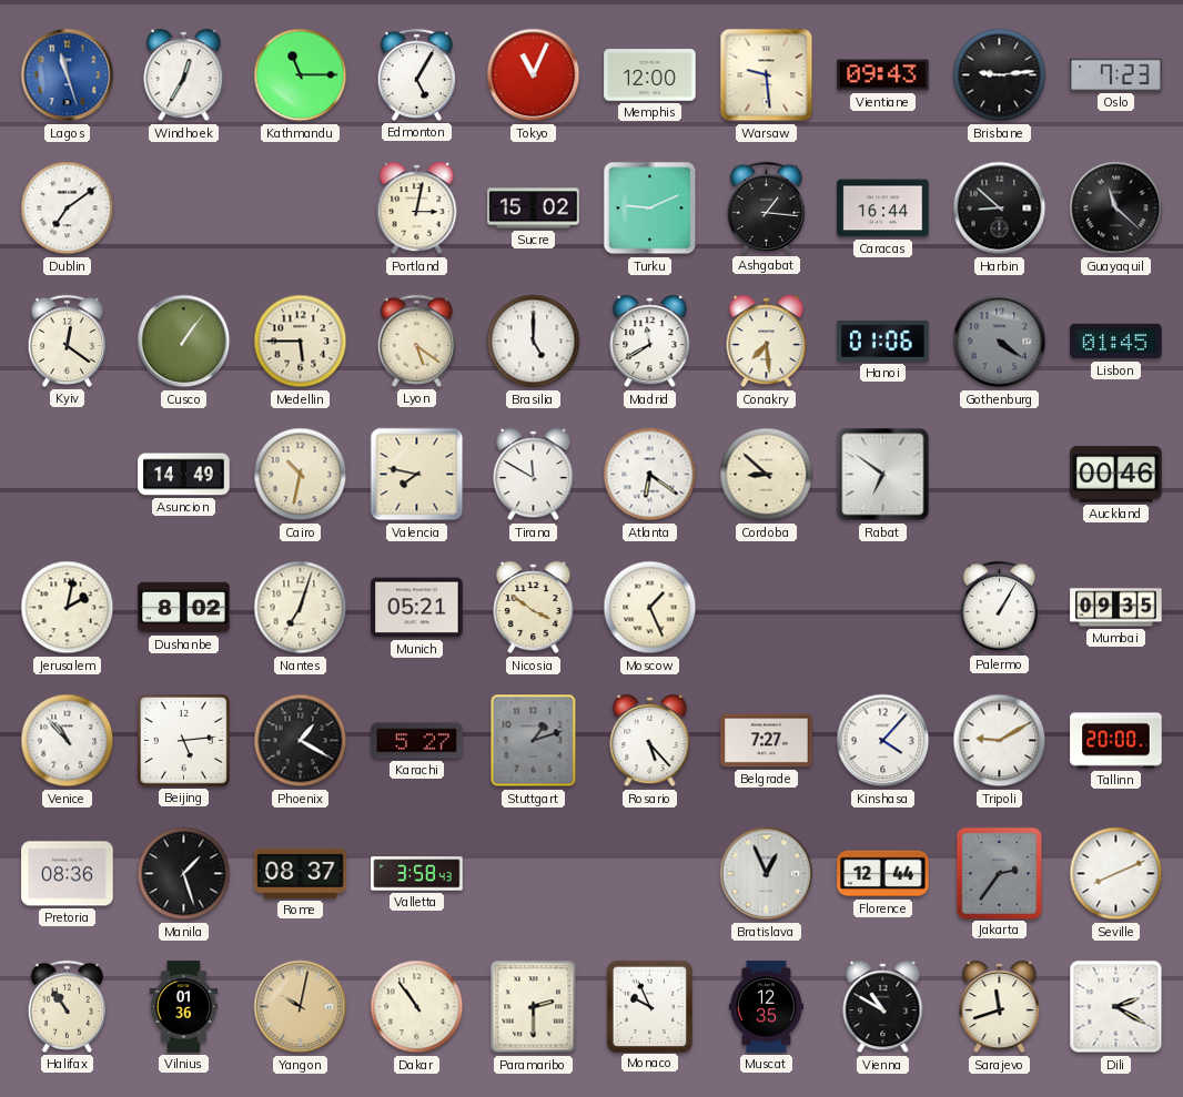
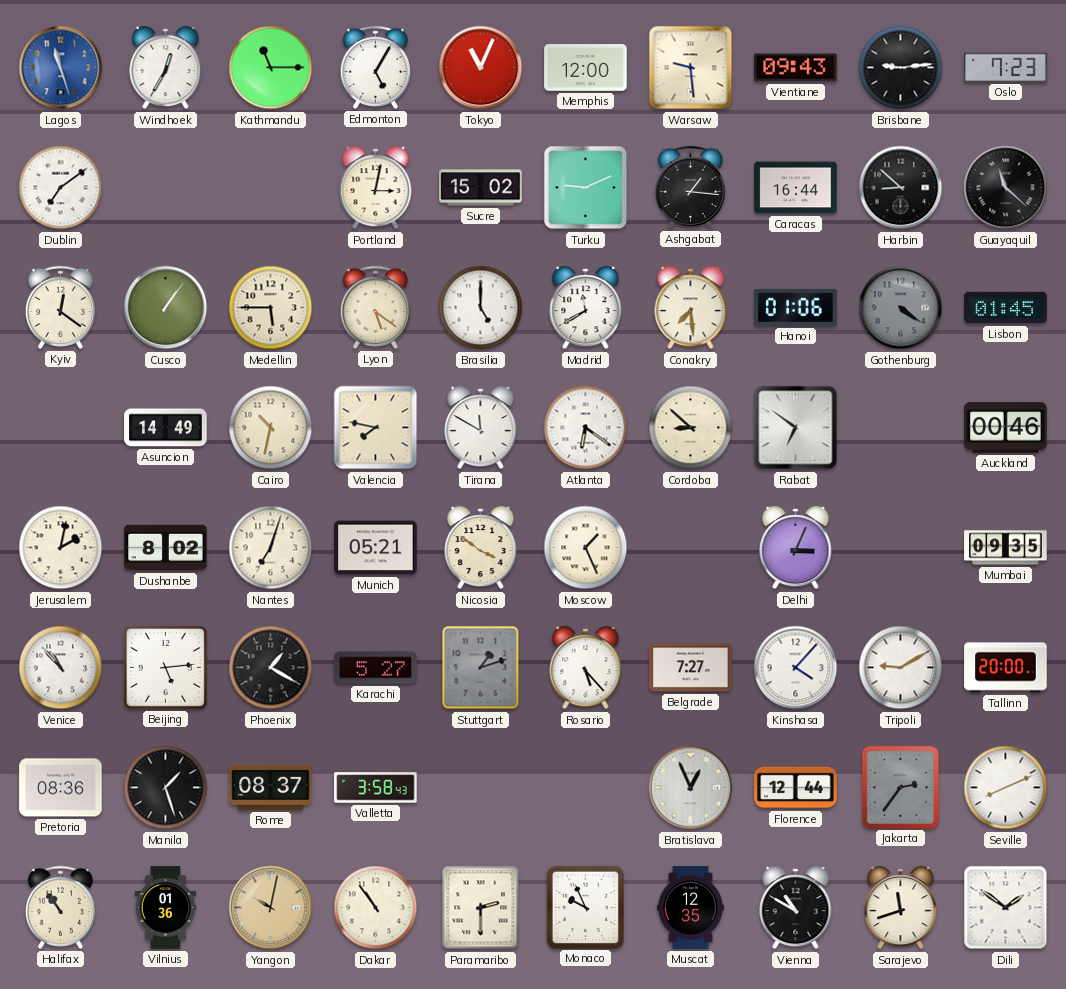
Delhi: none -> 3:04
Palermo: 1:05 -> none
Dili: 2:20 -> 1:51
